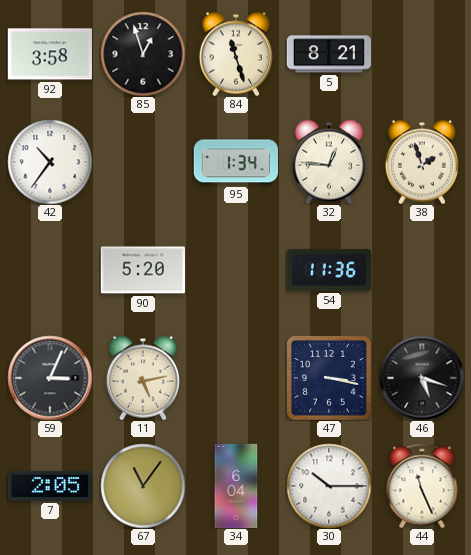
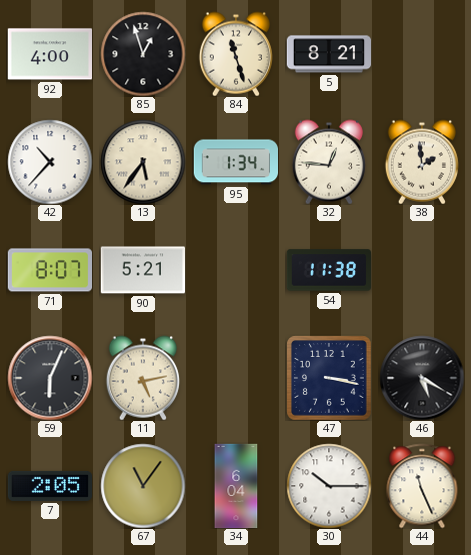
92: 3:58 -> 4:00
42: 10:36 -> 10:37
13: none -> 5:36
38: 1:57 -> 1:59
71: none -> 8:07
90: 5:20 -> 5:21
54: 11:36 -> 11:38
59: 3:04 -> 6:04
46: 5:18 -> 5:20
